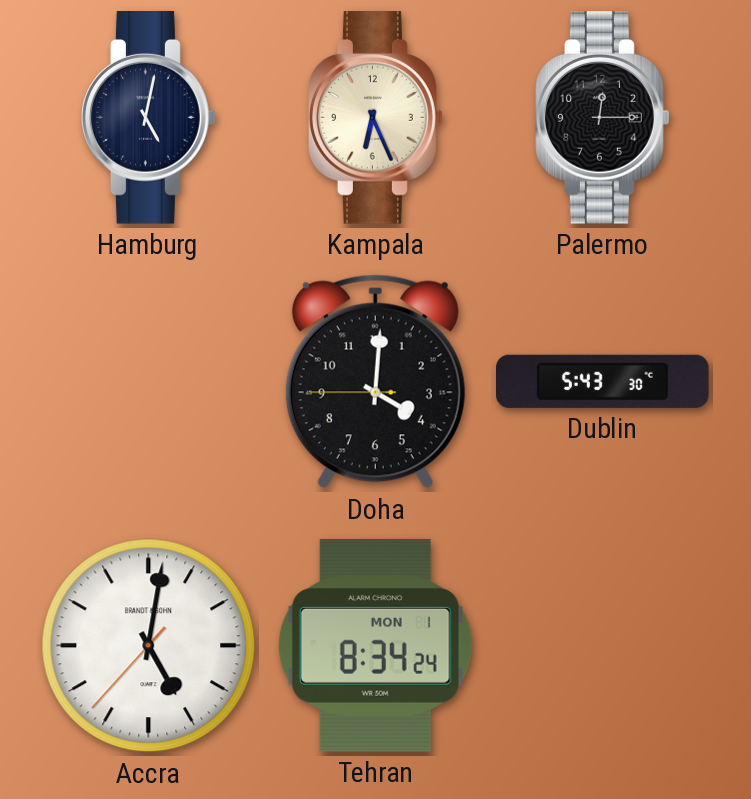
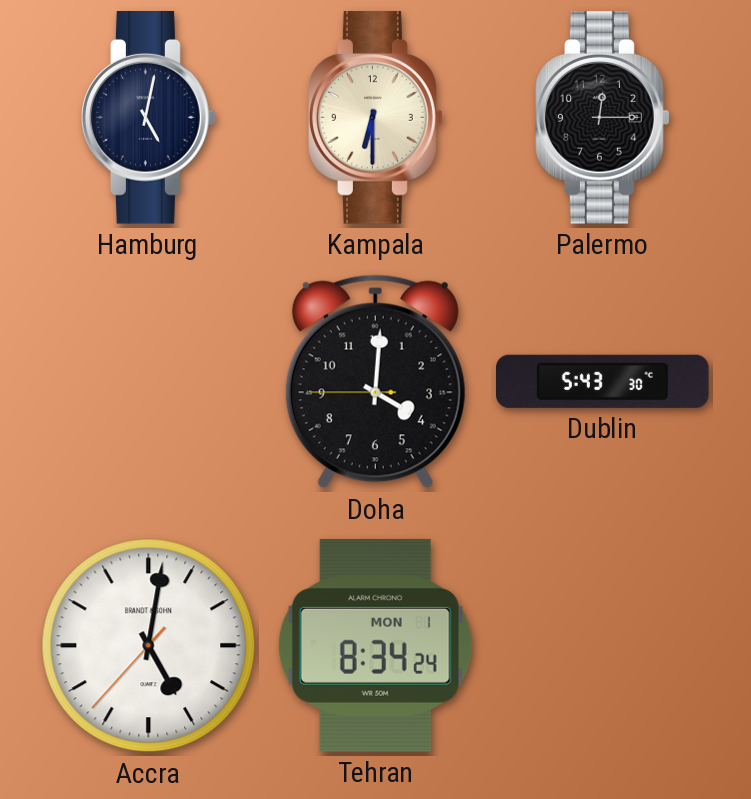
Kampala: 6:26 -> 6:30
